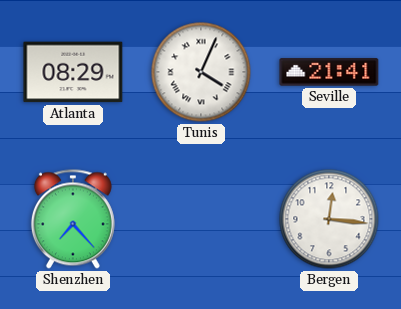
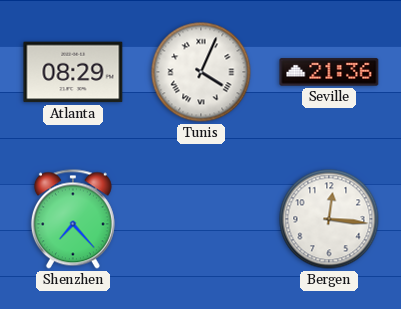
Seville: 21:41 -> 21:36
